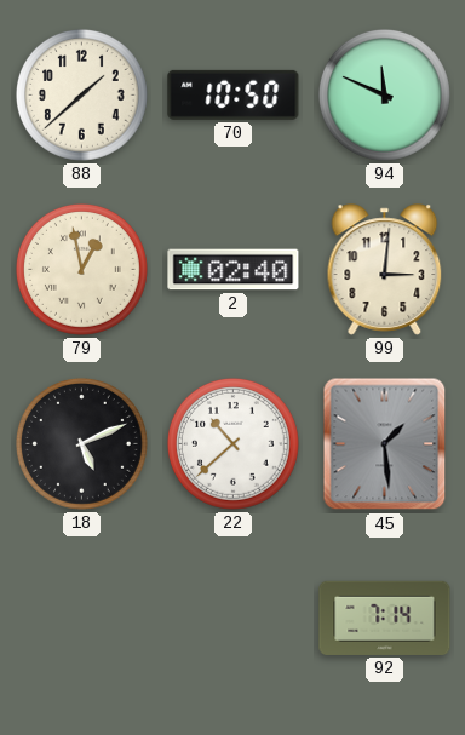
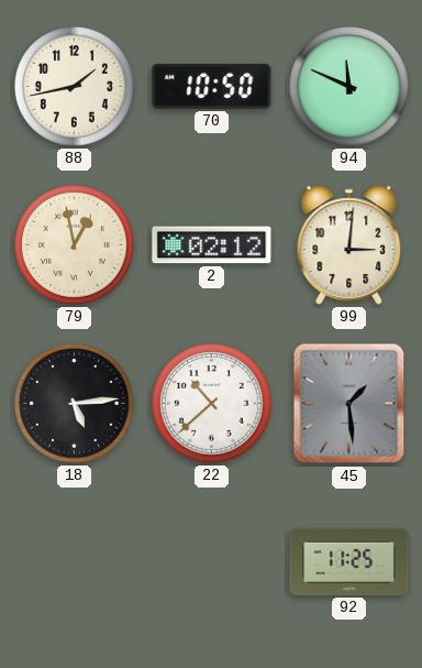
88: 1:38 -> 1:43
2: 02:40 -> 02:12
18: 5:11 -> 5:14
92: 7:14 -> 11:25
